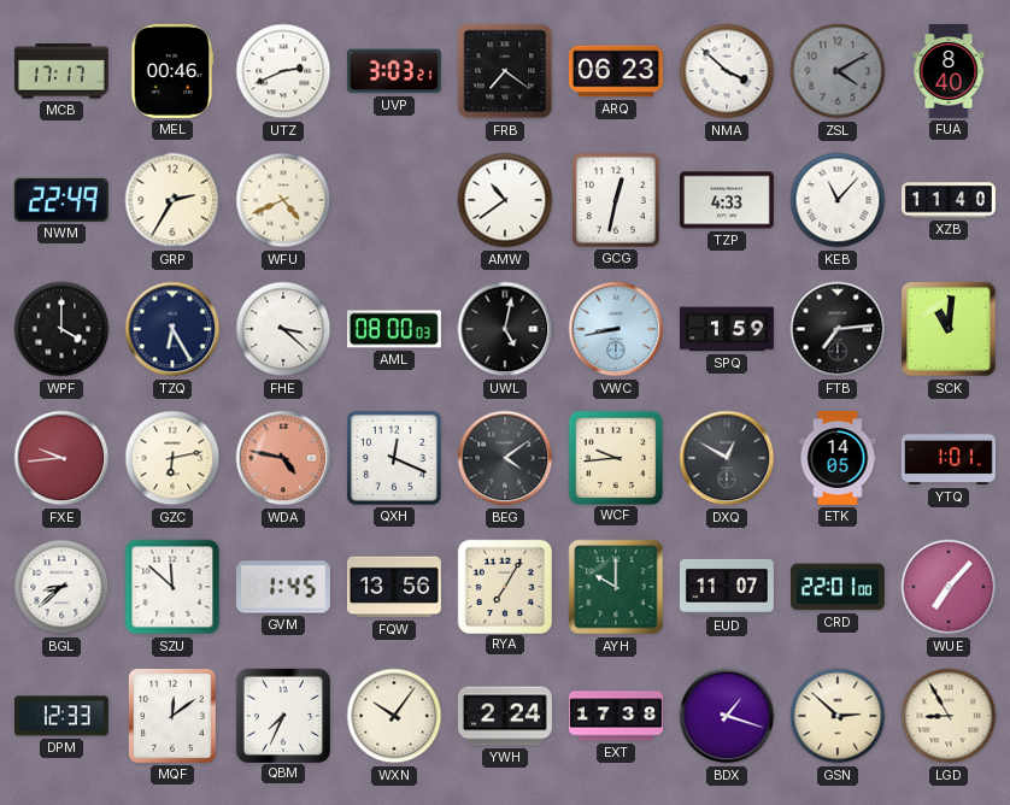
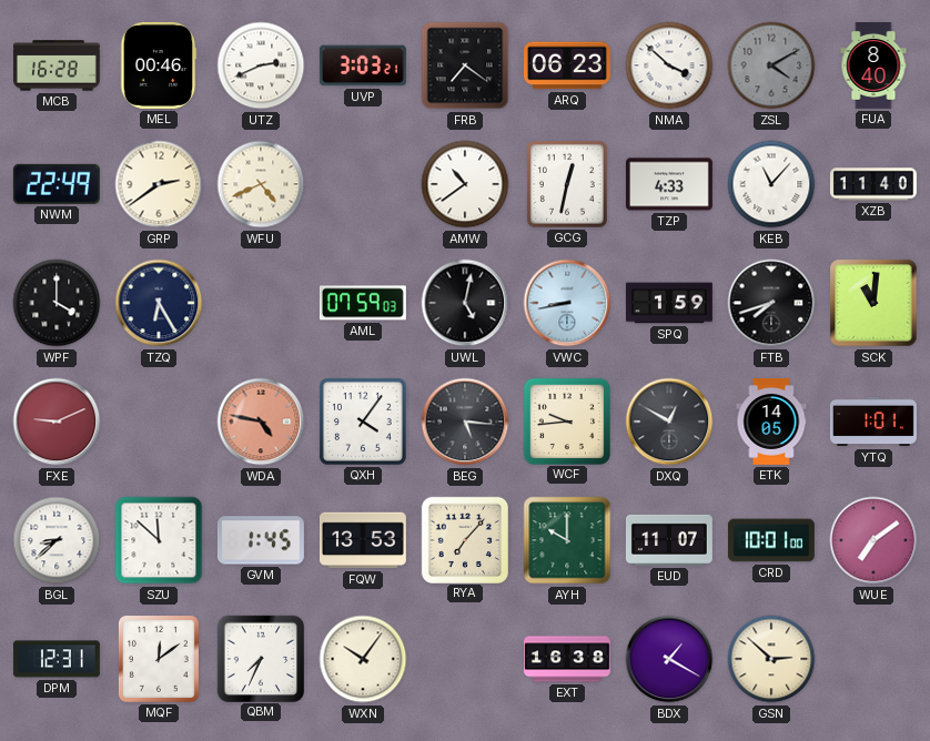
MCB: 17:17 -> 16:28
GRP: 2:35 -> 2:39
FHE: 3:22 -> none
AML: 08:00 -> 07:59
FTB: 7:14 -> 7:42
FXE: 9:44 -> 9:11
GZC: 6:13 -> none
QXH: 12:19 -> 4:06
BEG: 4:09 -> 5:16
FQW: 13:56 -> 13:53
RYA: 7:05 -> 7:07
CRD: 22:01 -> 10:01
WUE: 7:07 -> 7:09
DPM: 12:33 -> 12:31
YWH: 2:24 -> none
EXT: 17:38 -> 16:38
BDX: 1:18 -> 1:20
LGD: 8:55 -> none
